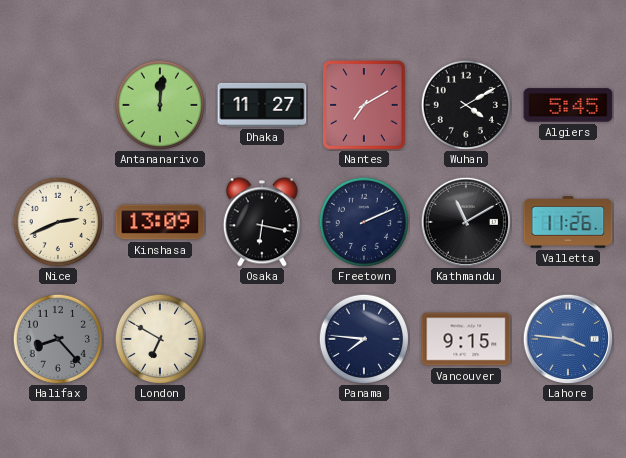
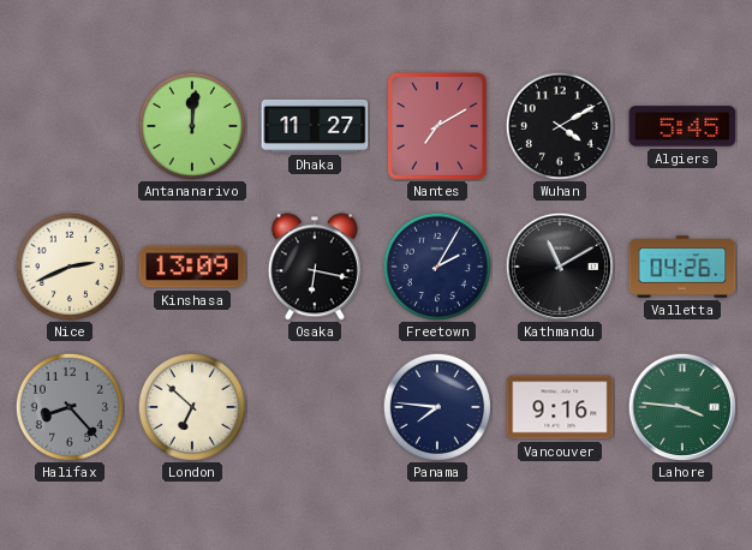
Freetown: 2:11 -> 2:05
Valletta: 11:26 -> 04:26
London: 6:50 -> 6:52
Vancouver: 9:15 -> 9:16
Lahore dial: blue -> green
